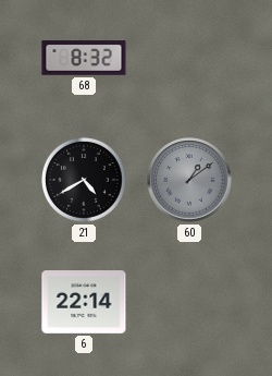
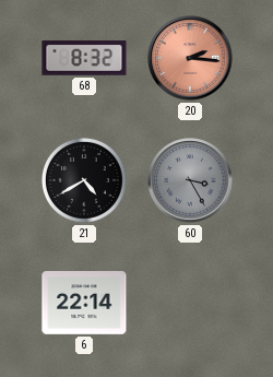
20: none -> 2:16
60: 1:09 -> 3:25
